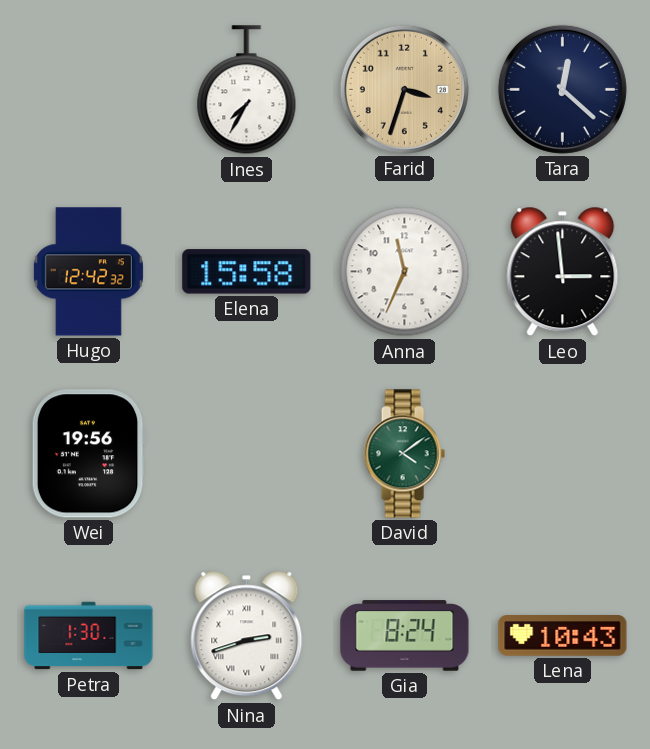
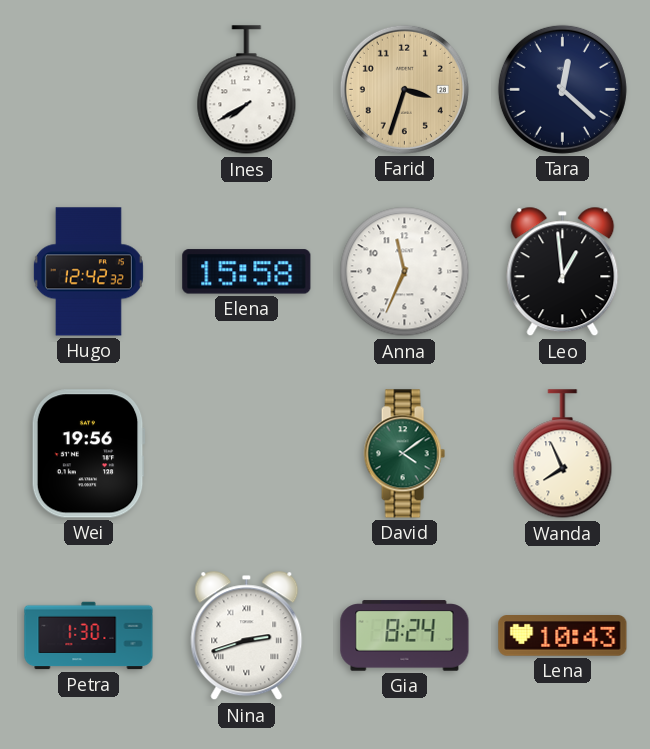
Ines: 7:35 -> 7:40
Leo: 2:59 -> 12:59
Wanda: none -> 7:56
